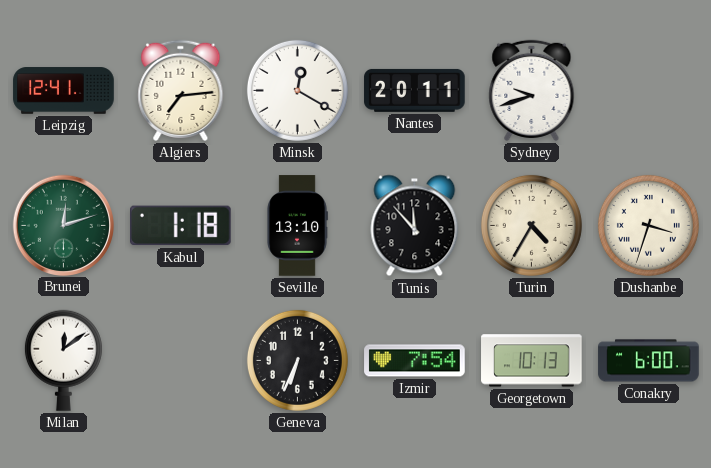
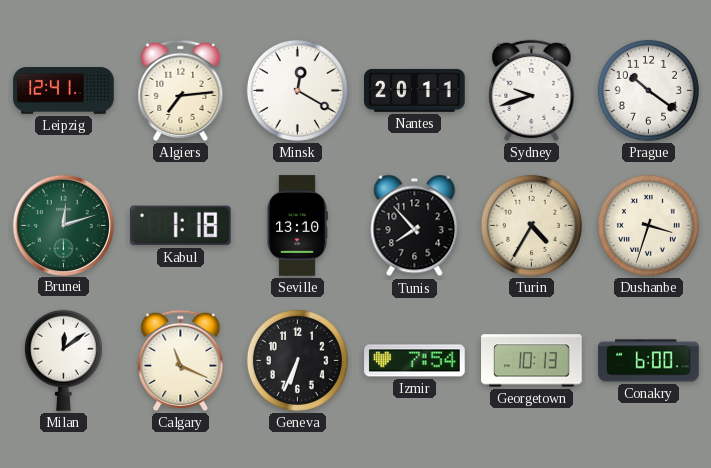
Prague: none -> 10:21
Tunis: 11:53 -> 7:53
Calgary: none -> 11:19
